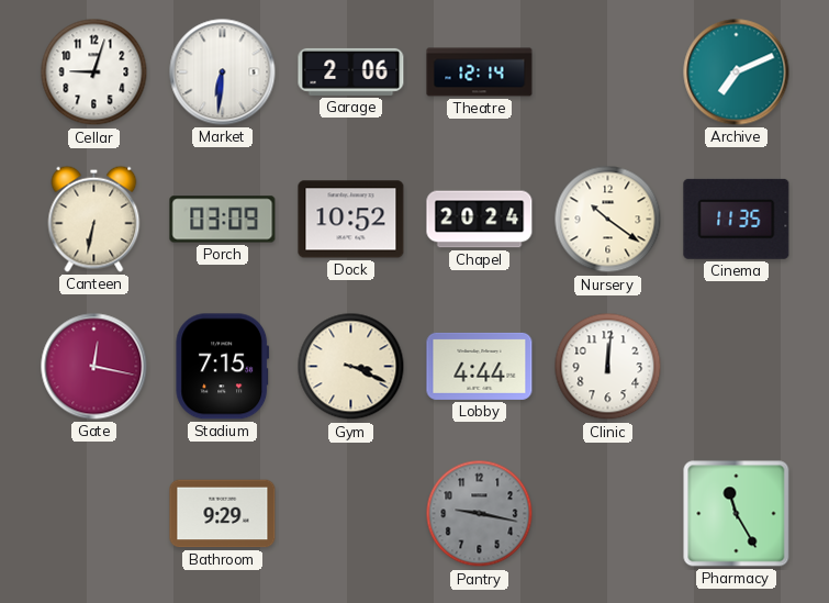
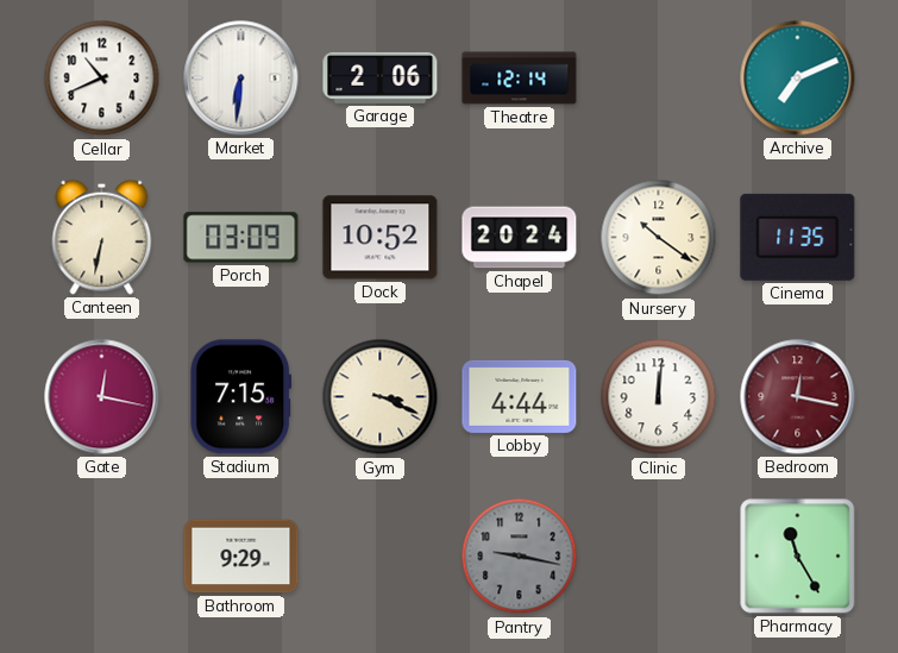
Cellar: 9:03 -> 10:41
Bedroom: none -> 12:17
